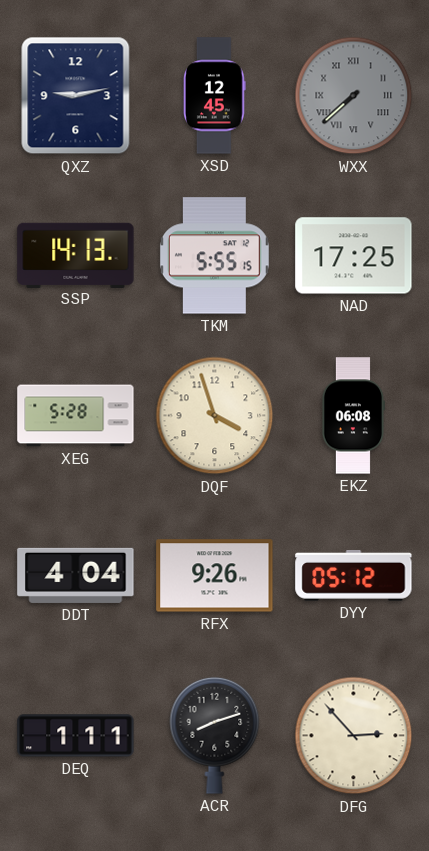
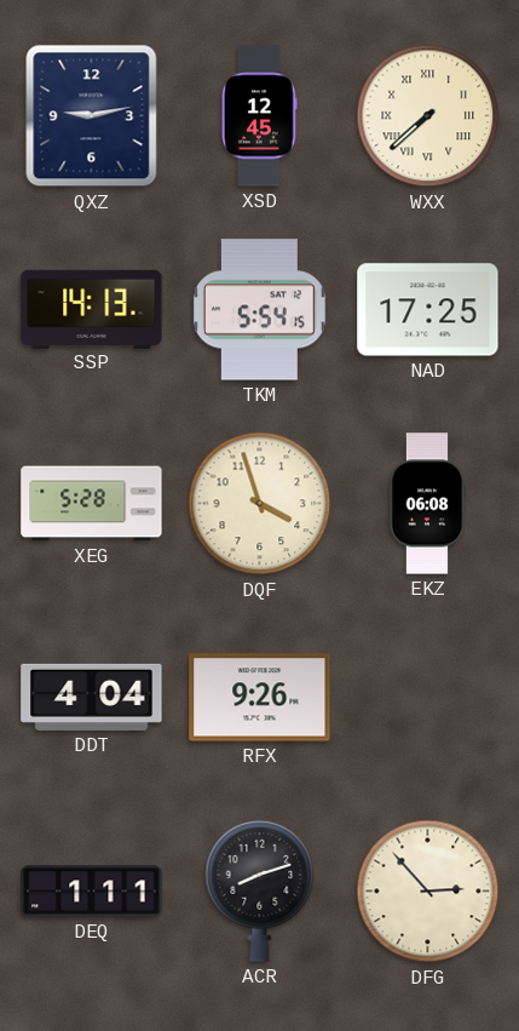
WXX dial: grey -> cream
TKM: 5:55 -> 5:54
DYY: 05:12 -> none
